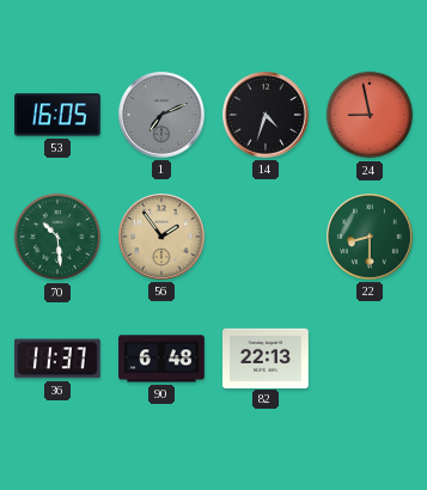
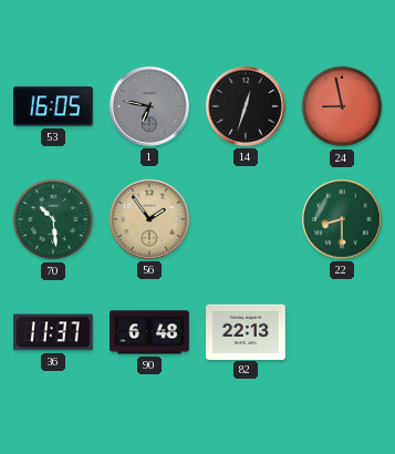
1: 7:11 -> 6:47
14: 4:33 -> 12:33
